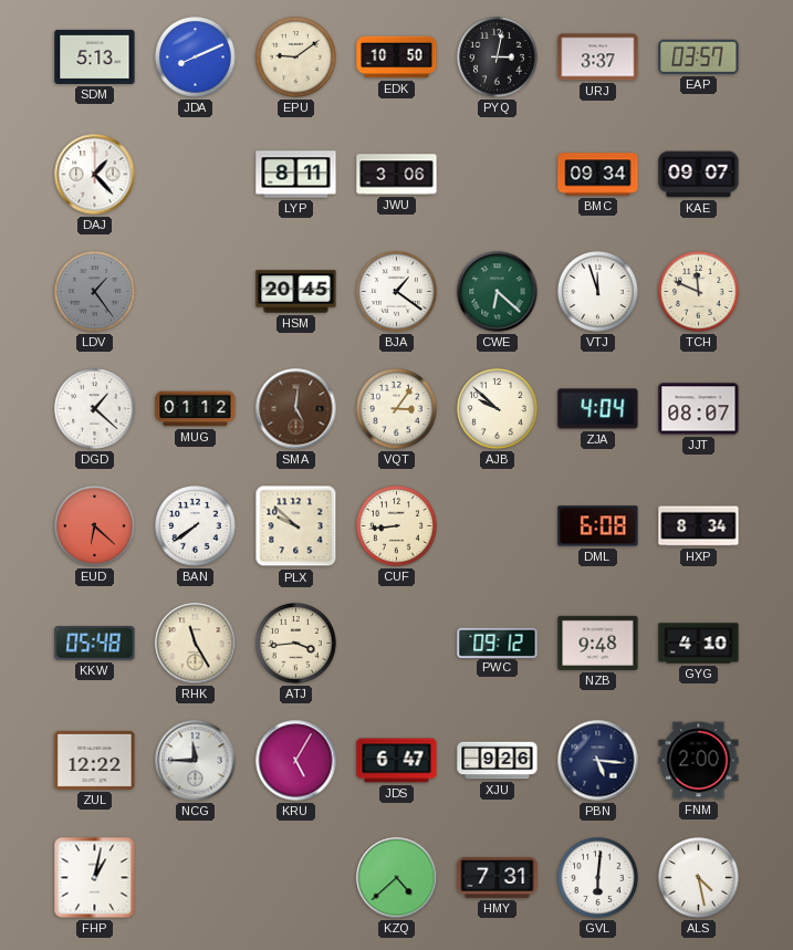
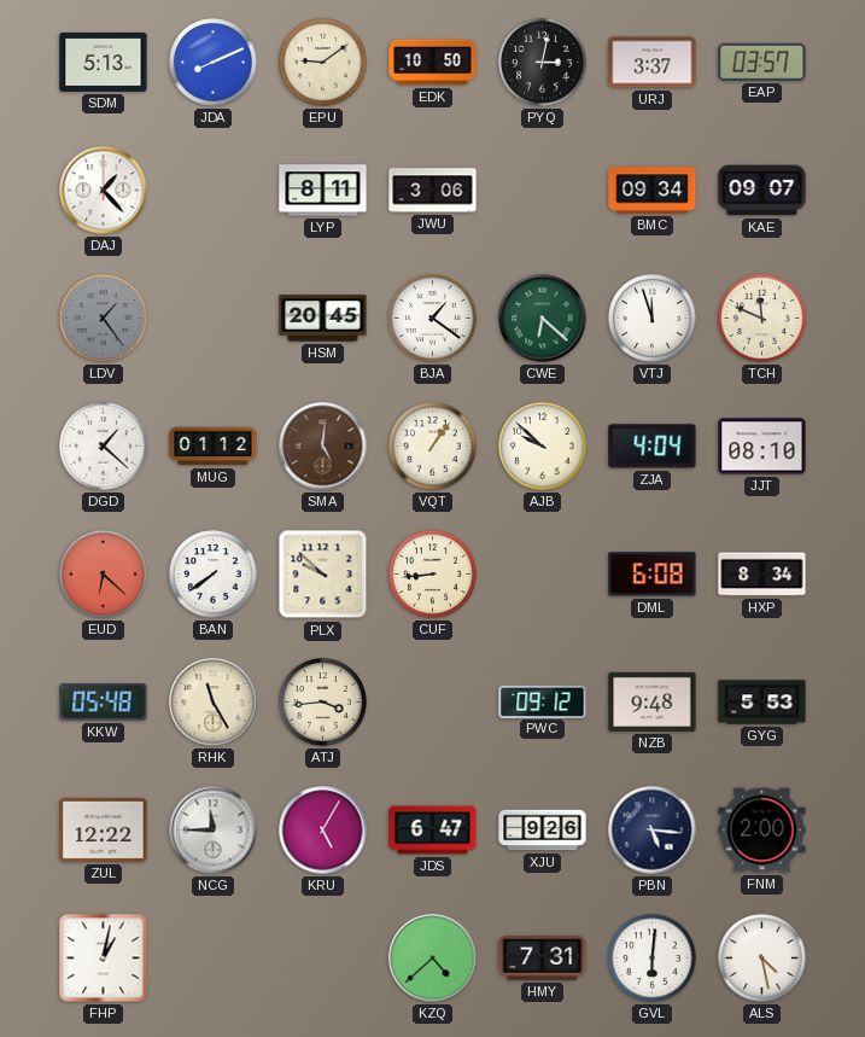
VQT: 3:06 -> 1:06
JJT: 08:07 -> 08:10
GYG: 4:10 -> 5:53
